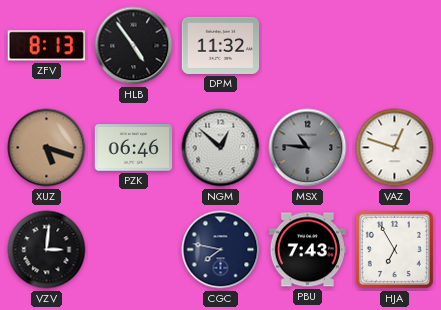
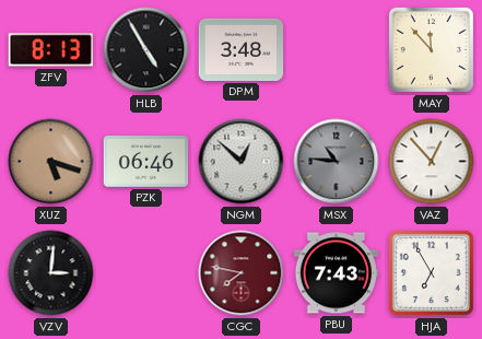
HLB: 4:54 -> 4:55
DPM: 11:32 -> 3:48
MAY: none -> 11:53
VAZ: 12:48 -> 12:53
CGC dial: navy -> burgundy
